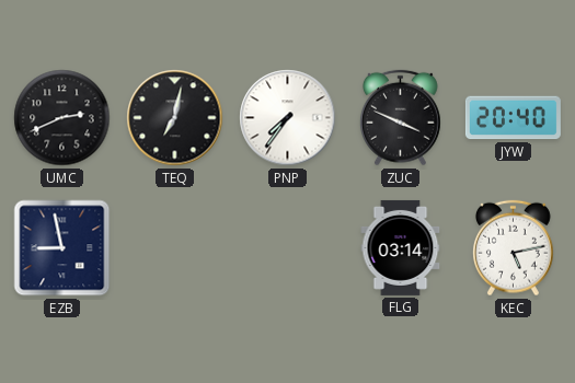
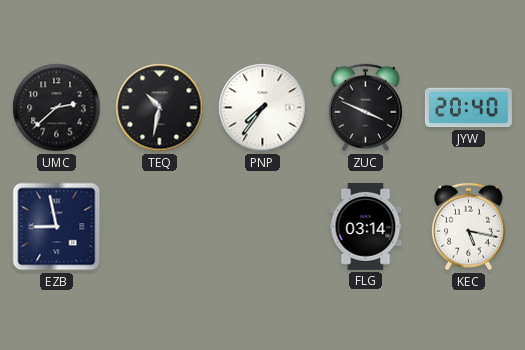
UMC: 2:41 -> 2:38
TEQ: 7:02 -> 10:32
KEC: 5:13 -> 5:17
